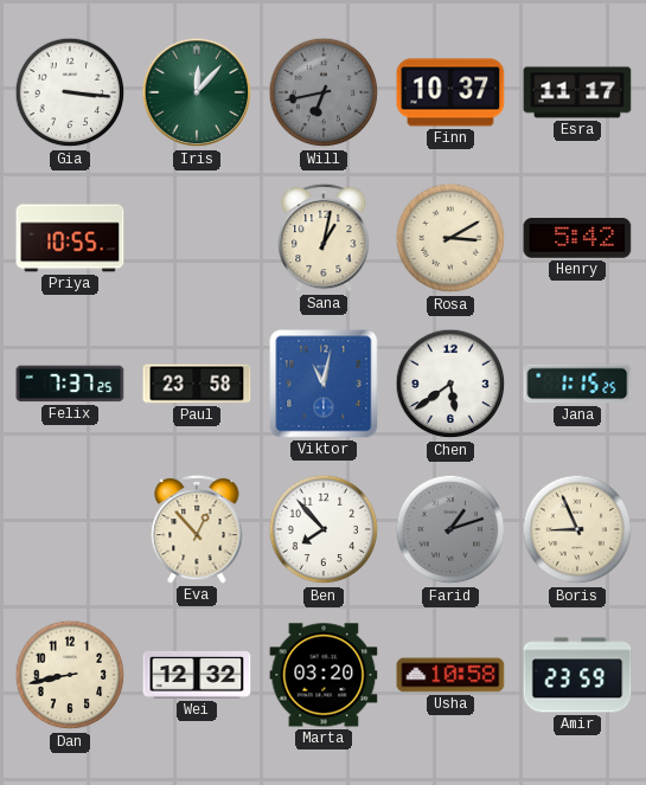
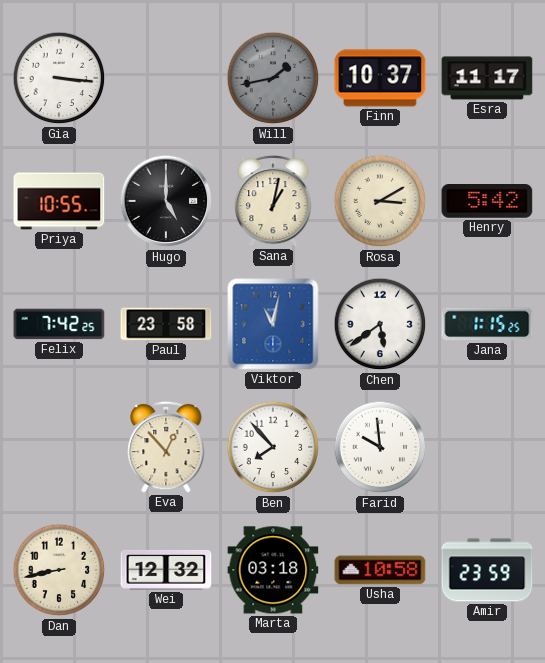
Iris: 12:07 -> none
Will: 6:43 -> 1:43
Hugo: none -> 5:00
Felix: 7:37 -> 7:42
Farid: 1:12 -> 9:59
Farid dial: grey -> white
Boris: 8:56 -> none
Marta: 03:20 -> 03:18
